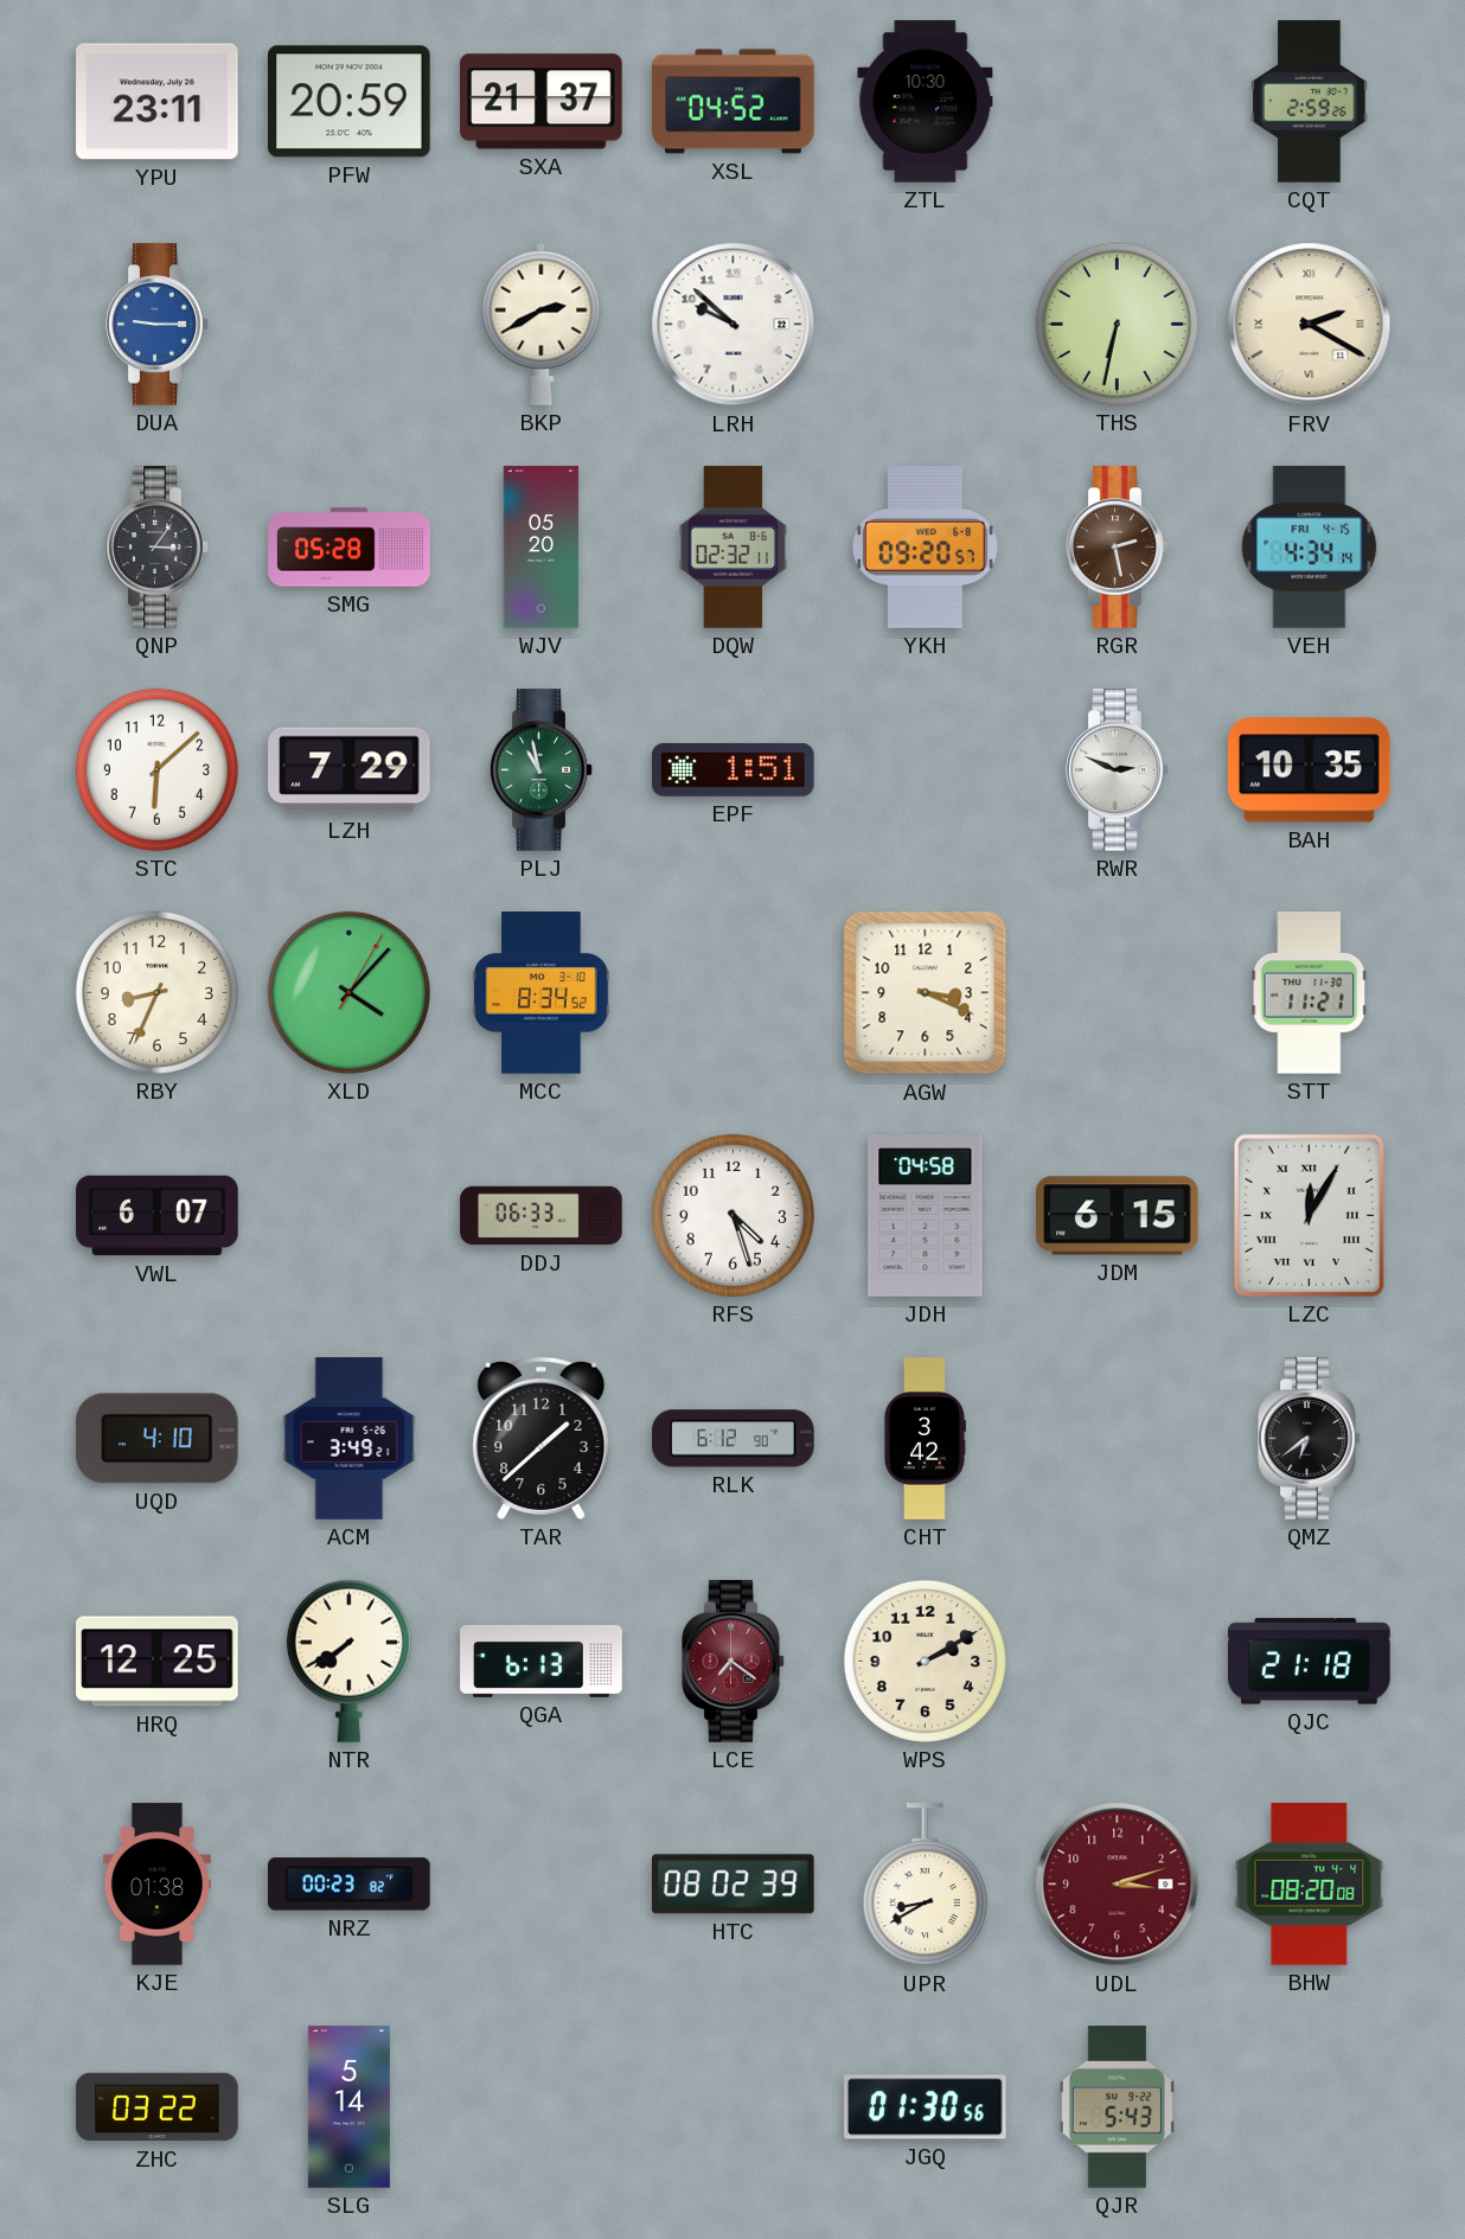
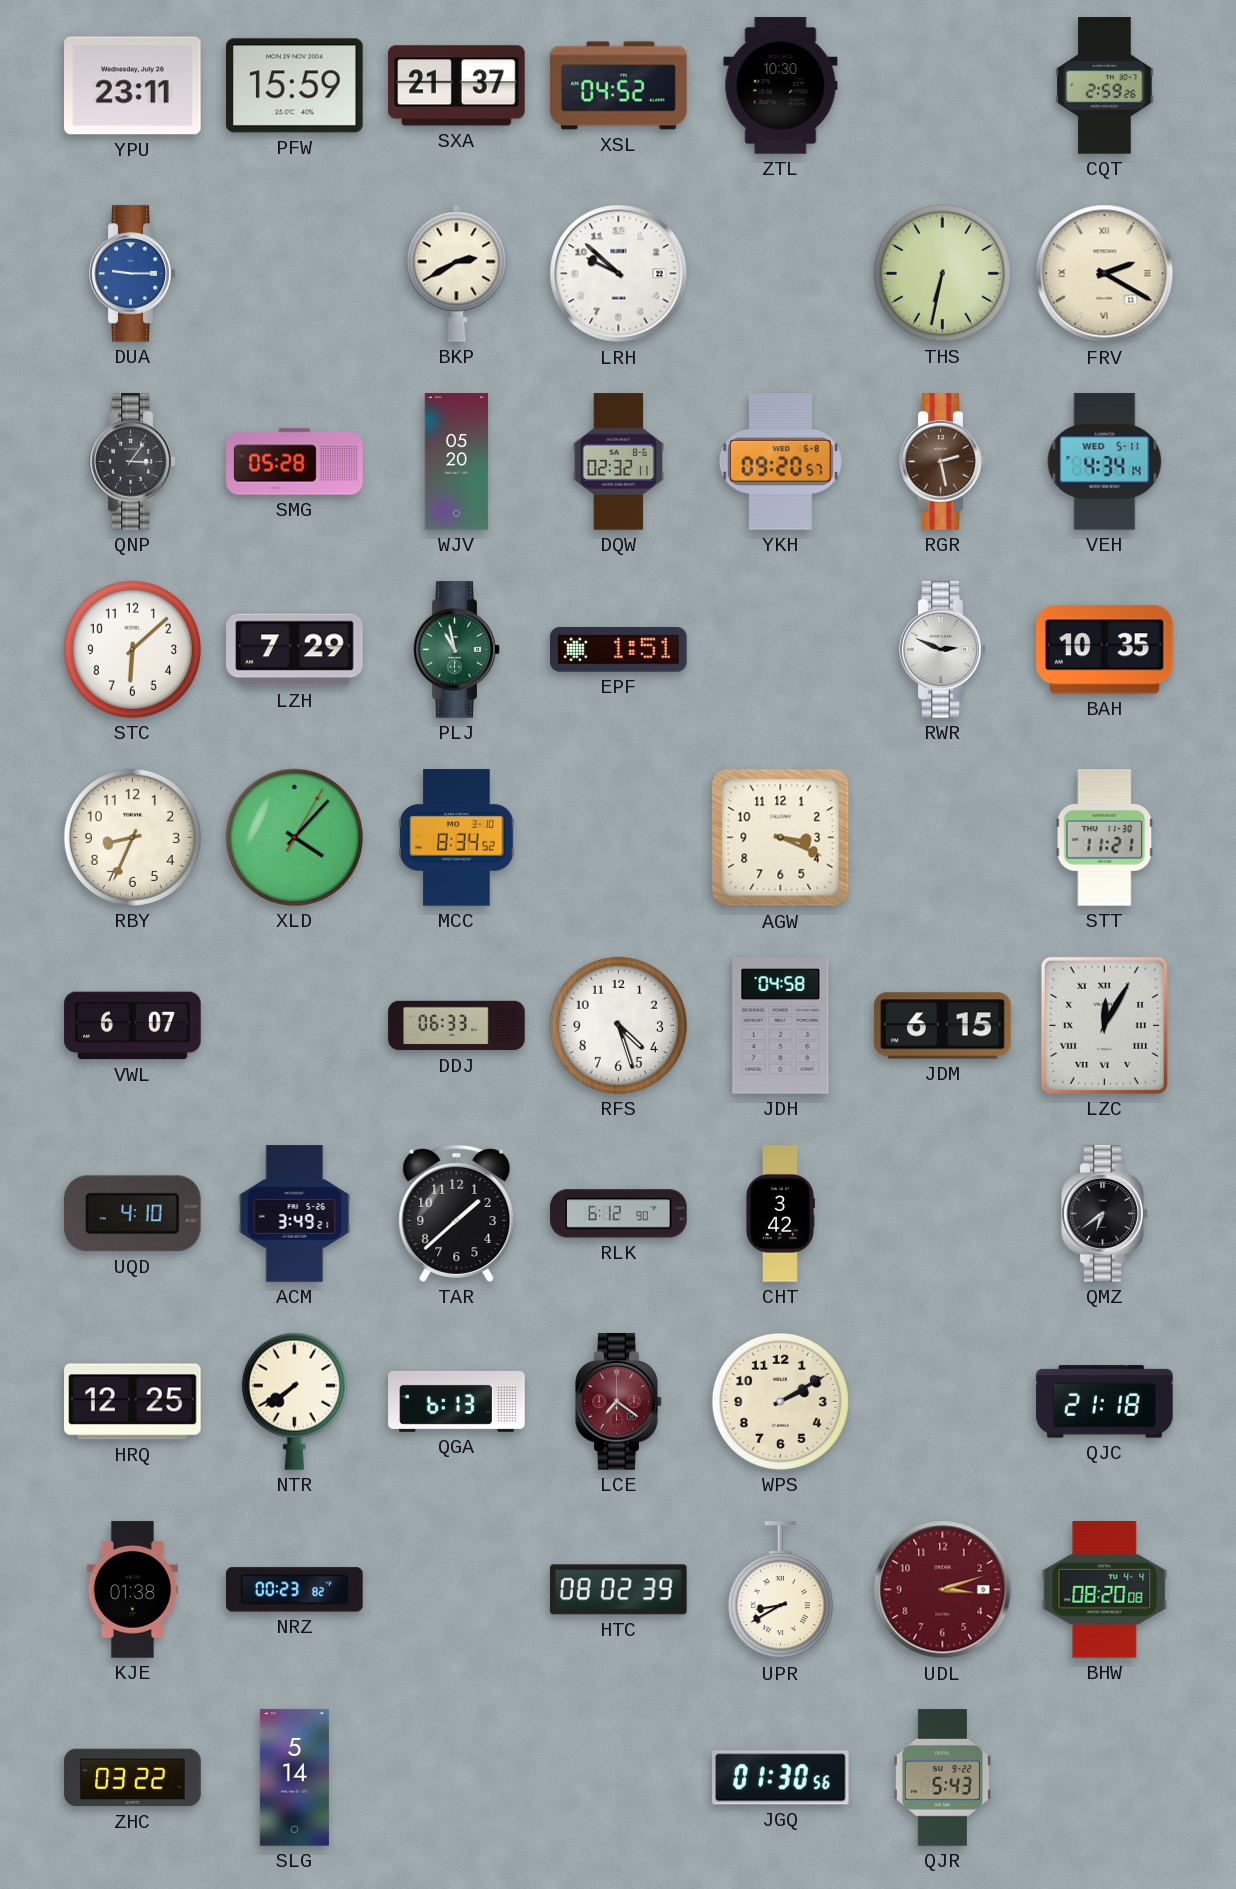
PFW: 20:59 -> 15:59
VEH date: FRI 4-15 -> WED 5-11
